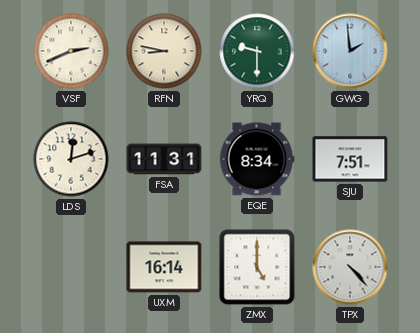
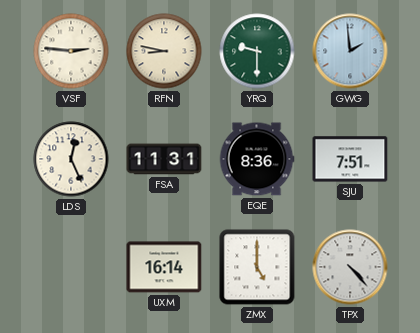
VSF: 2:41 -> 2:46
LDS: 12:12 -> 12:26
EQE: 8:34 -> 8:36
